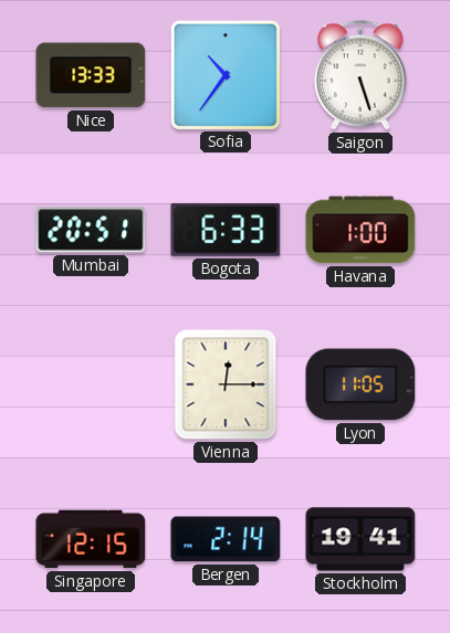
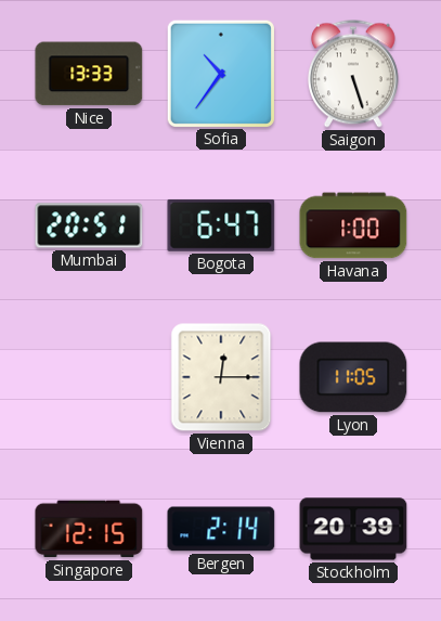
Bogota: 6:33 -> 6:47
Stockholm: 19:41 -> 20:39
